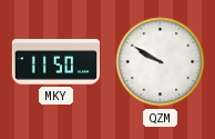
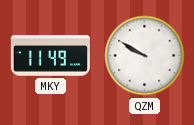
MKY: 11:50 -> 11:49
